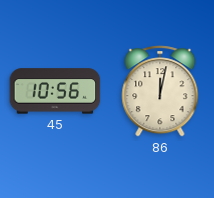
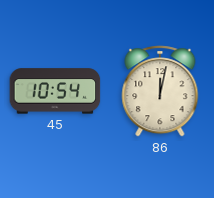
45: 10:56 -> 10:54
